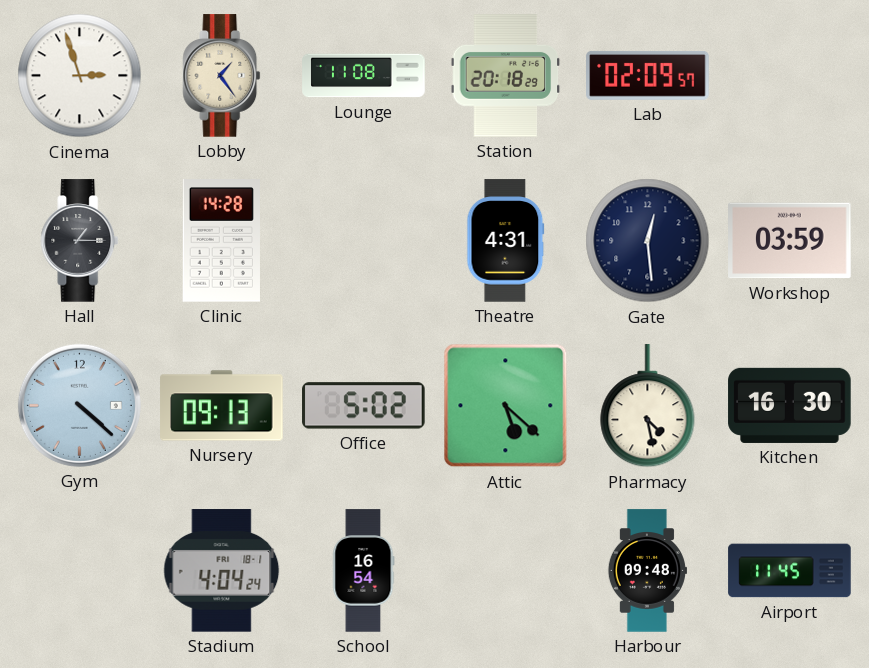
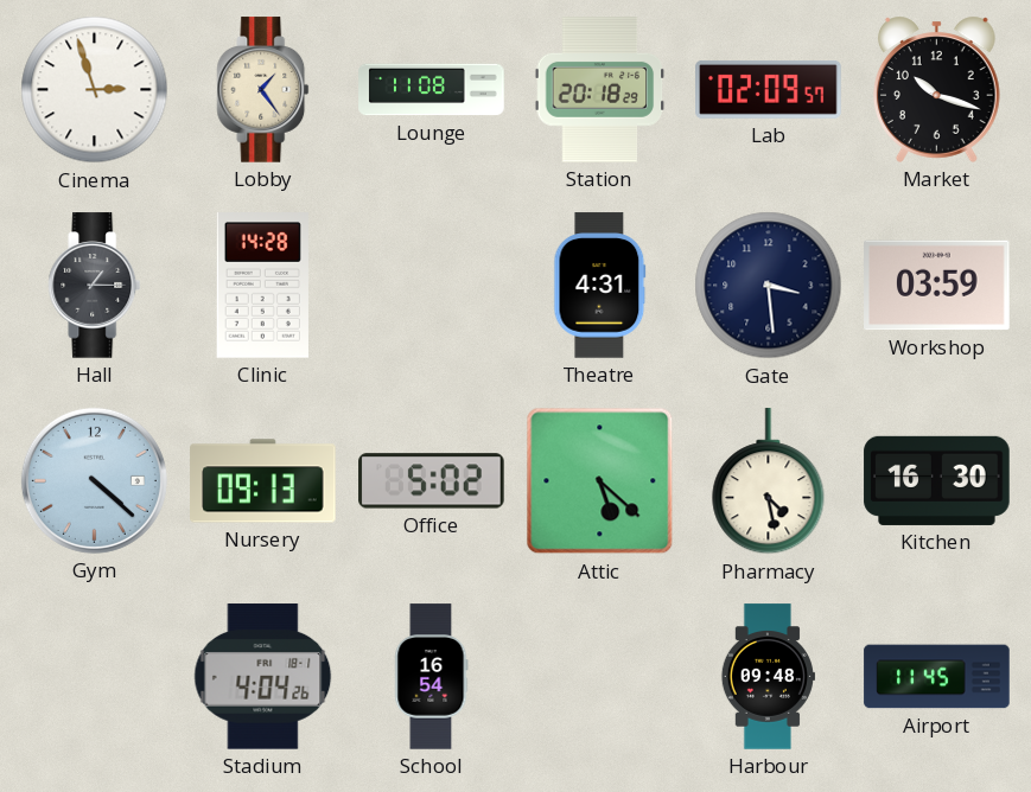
Market: none -> 10:18
Gate: 12:29 -> 3:29
Stadium: 4:04:24 -> 4:04:26
